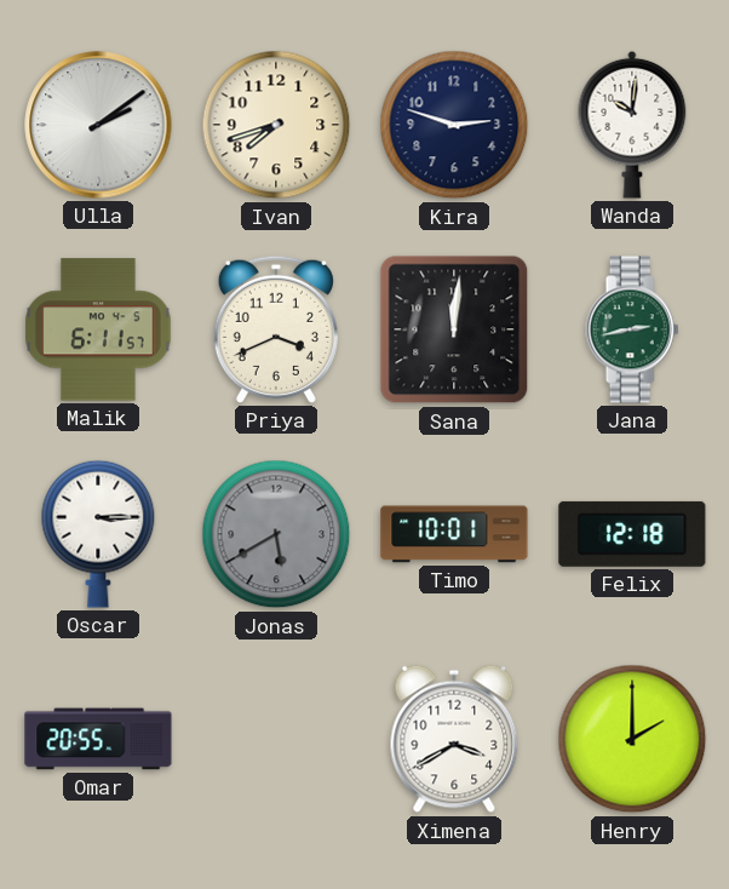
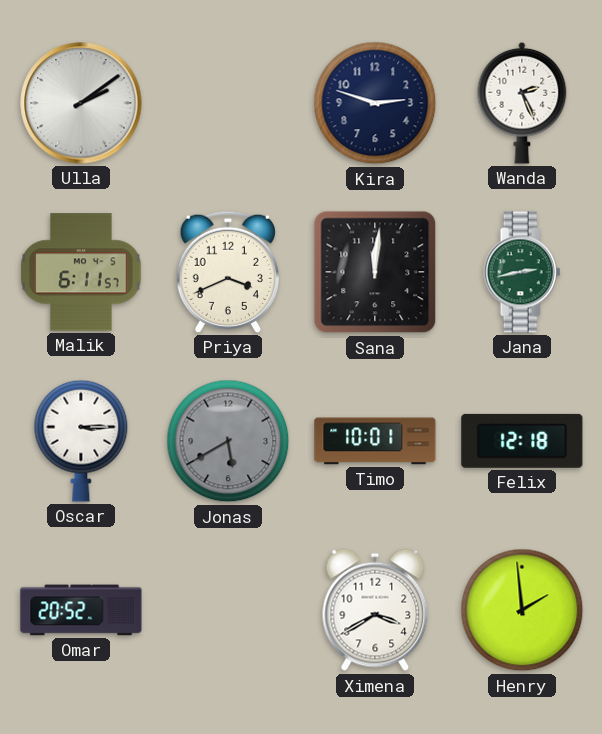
Ivan: 7:42 -> none
Wanda: 10:01 -> 2:26
Omar: 20:55 -> 20:52
Henry: 2:00 -> 1:59
